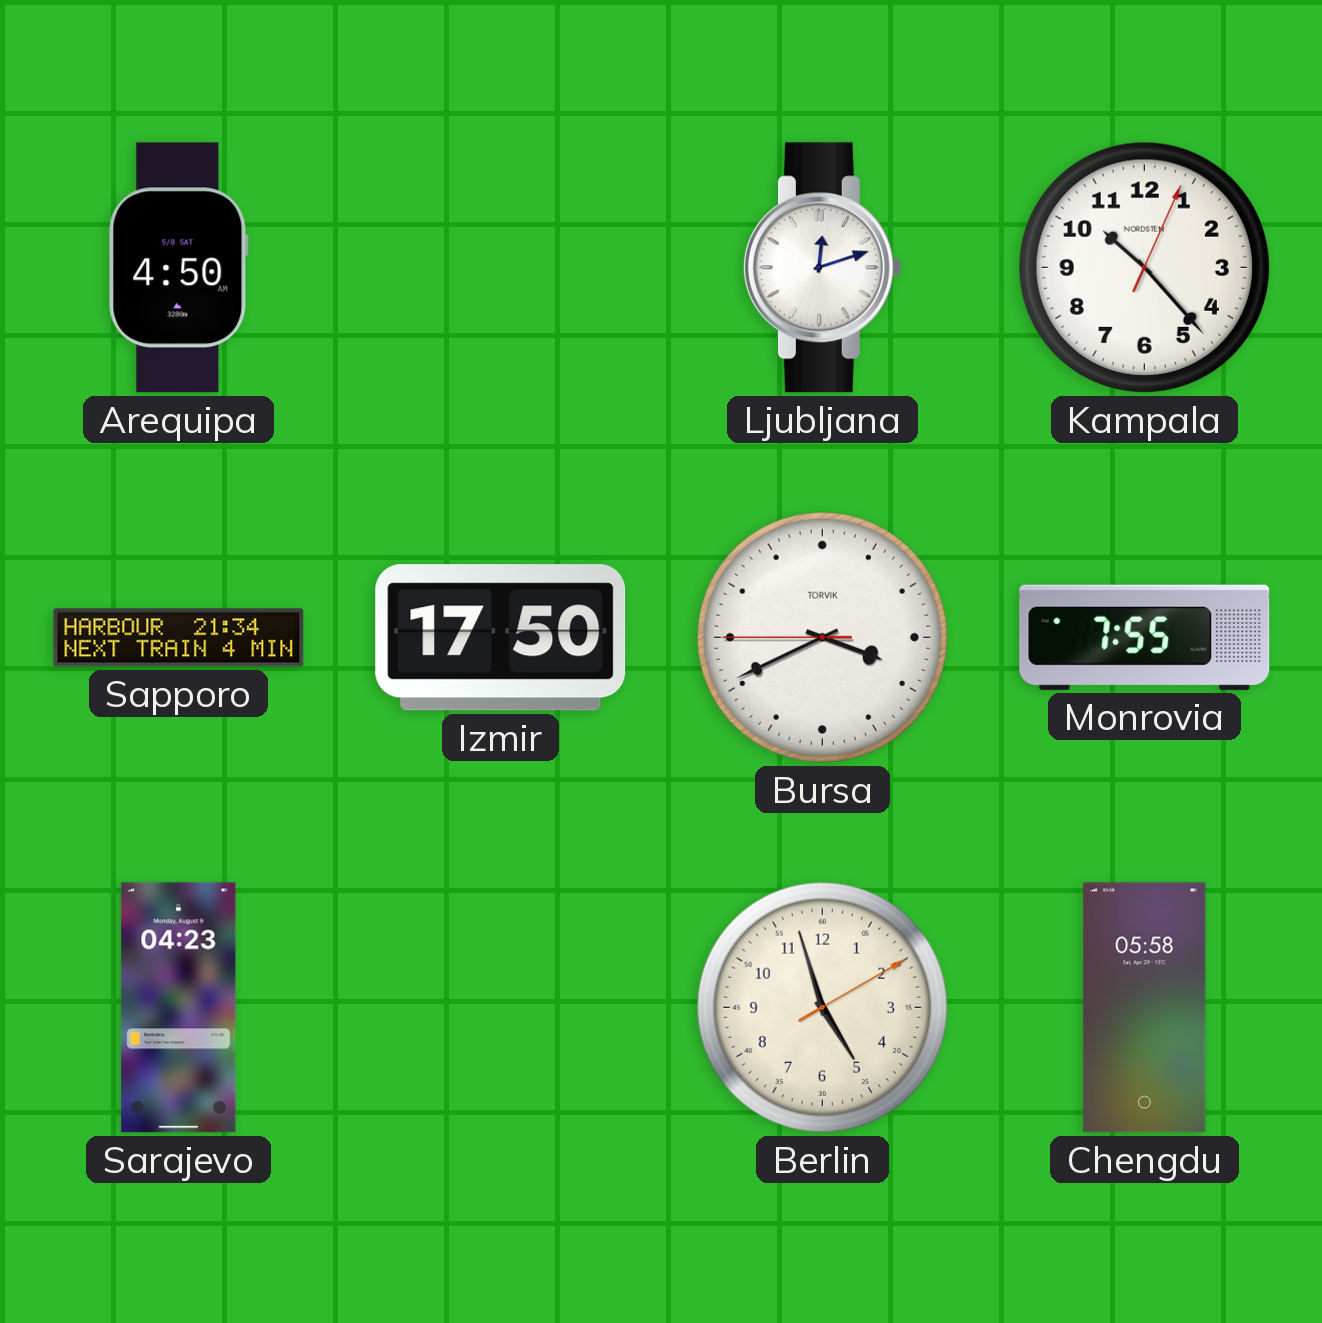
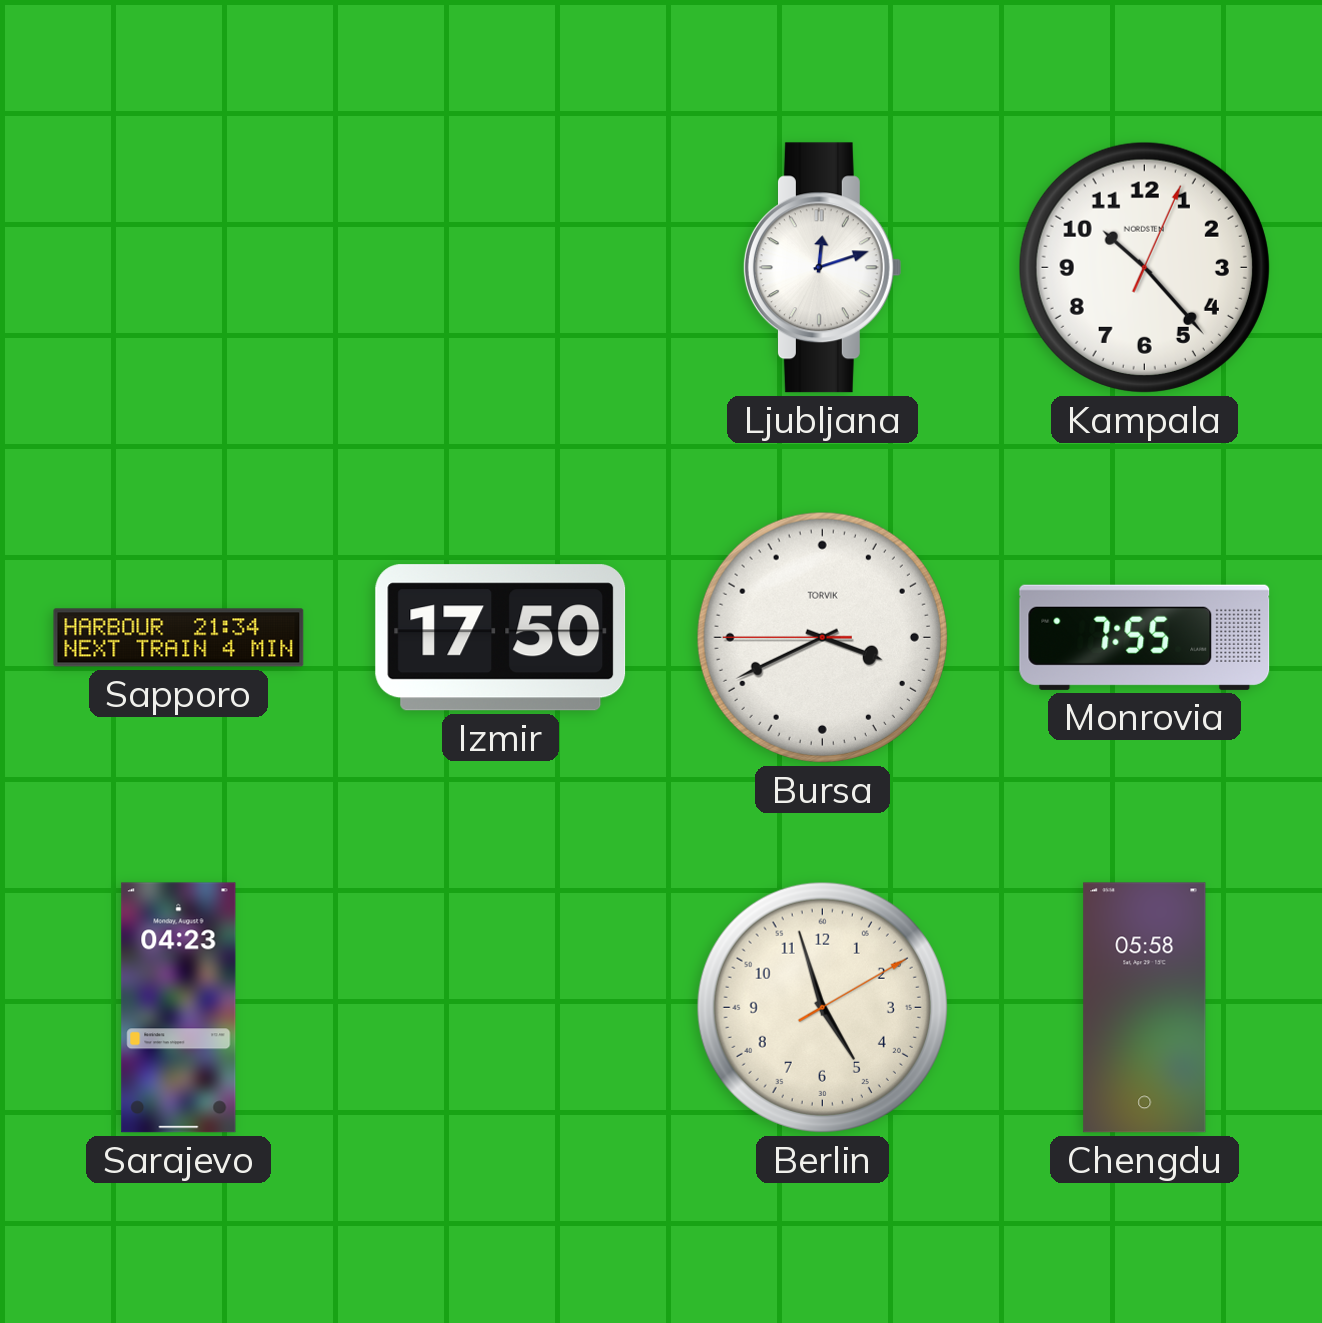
Arequipa: 4:50 -> none
